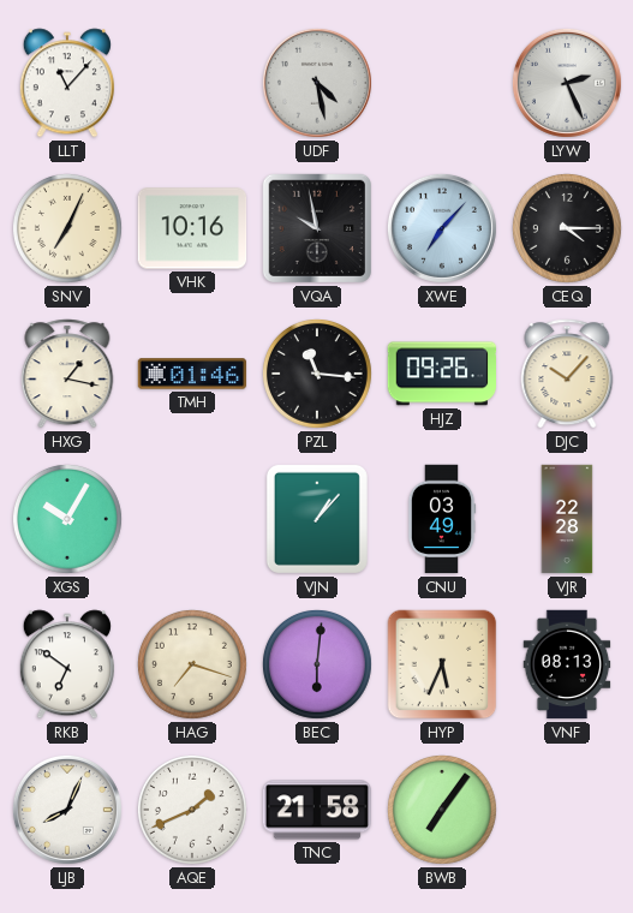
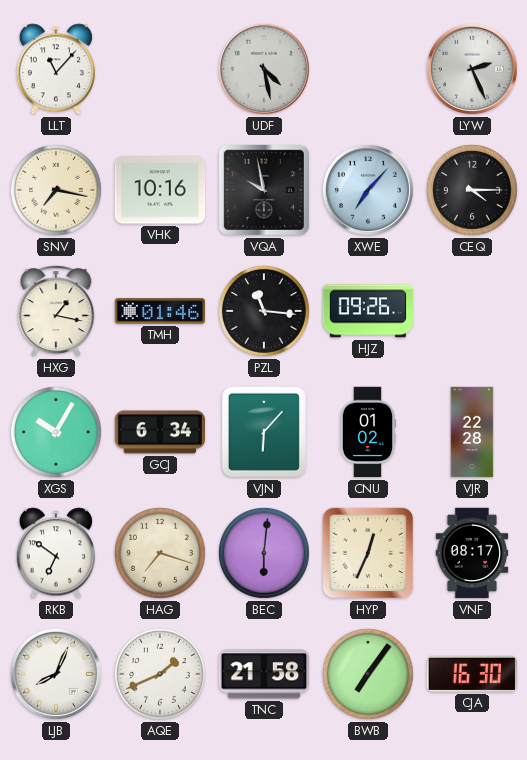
SNV: 7:04 -> 7:17
DJC: 10:07 -> none
GCJ: none -> 6:34
VJN: 1:07 -> 6:07
CNU: 03:49 -> 01:02
HYP: 5:34 -> 12:34
VNF: 08:13 -> 08:17
CJA: none -> 16:30
